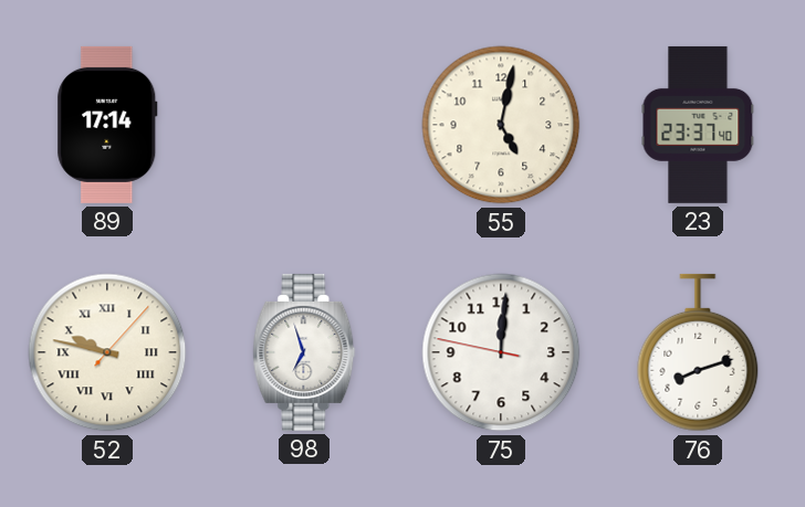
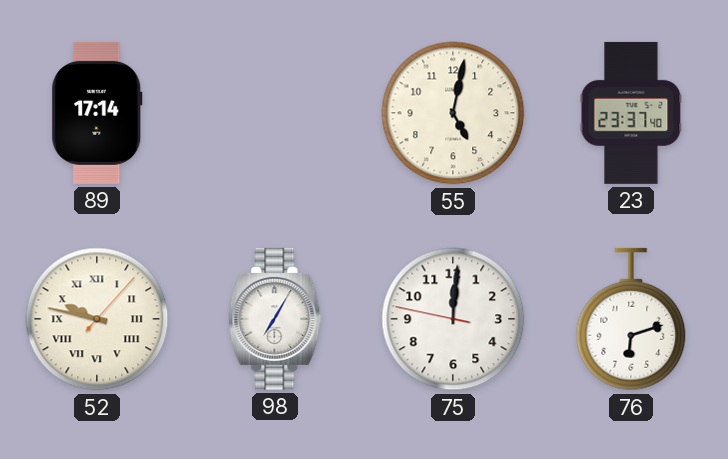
98: 6:57 -> 7:05
76: 8:12 -> 6:12
